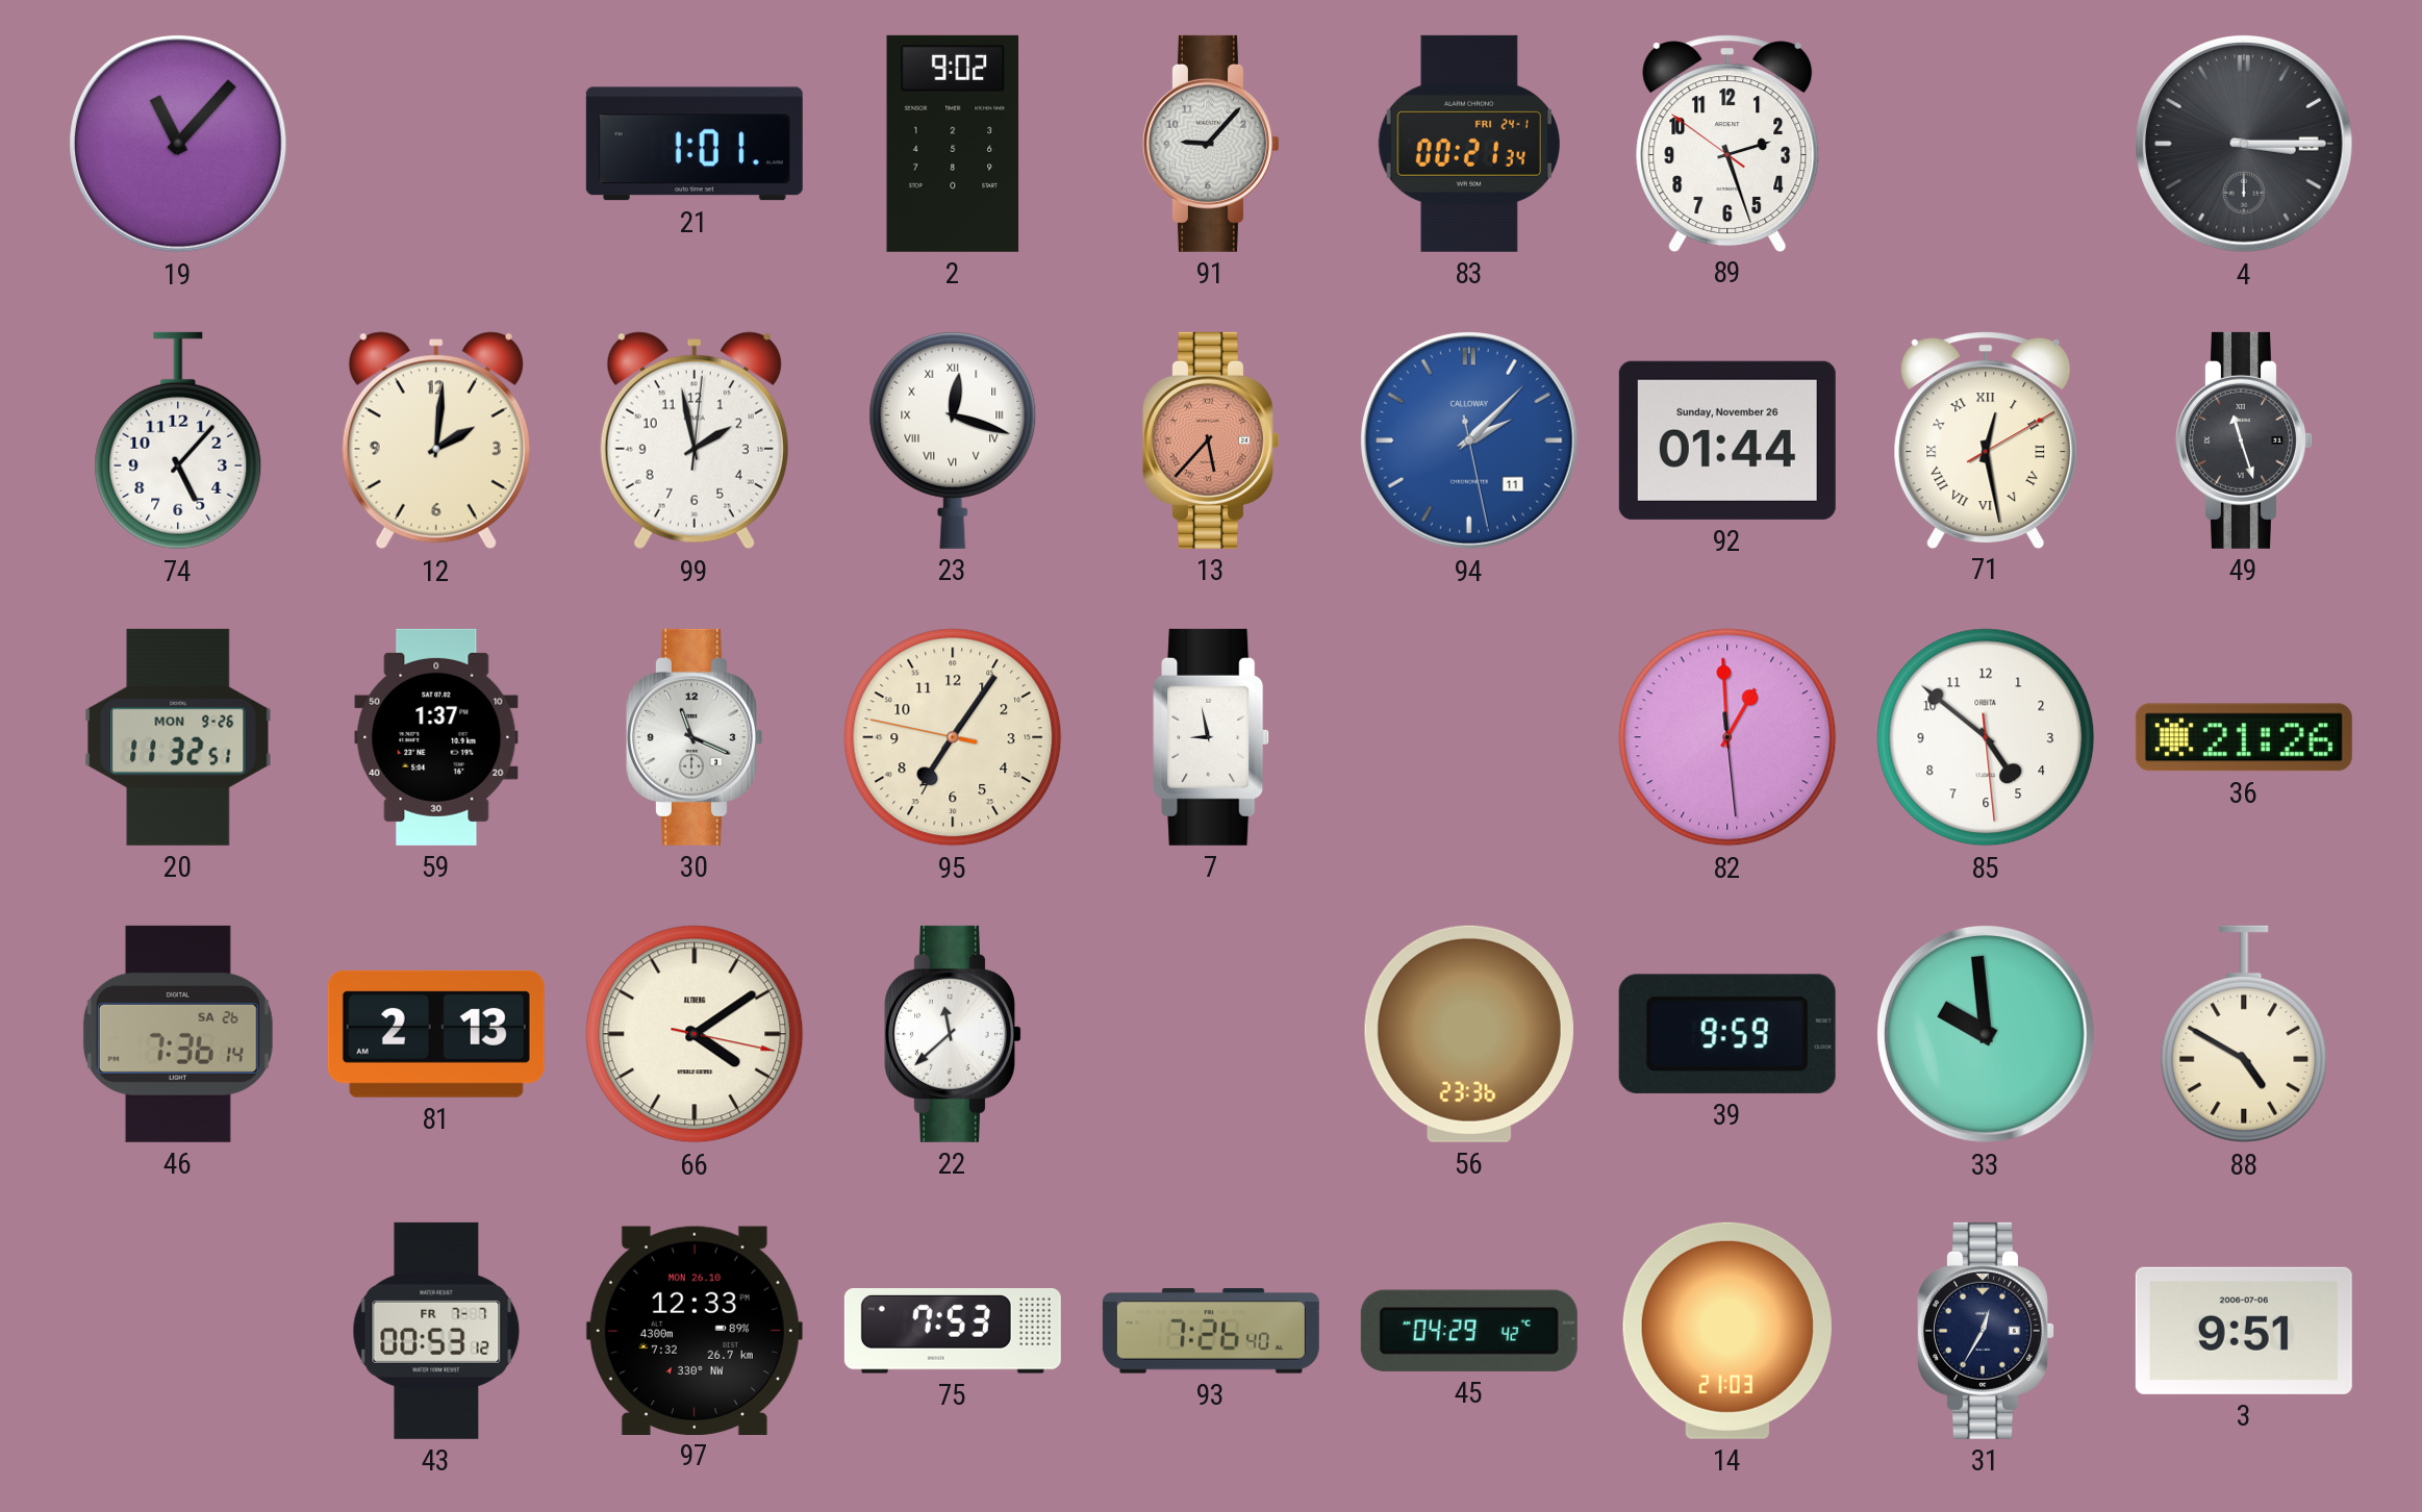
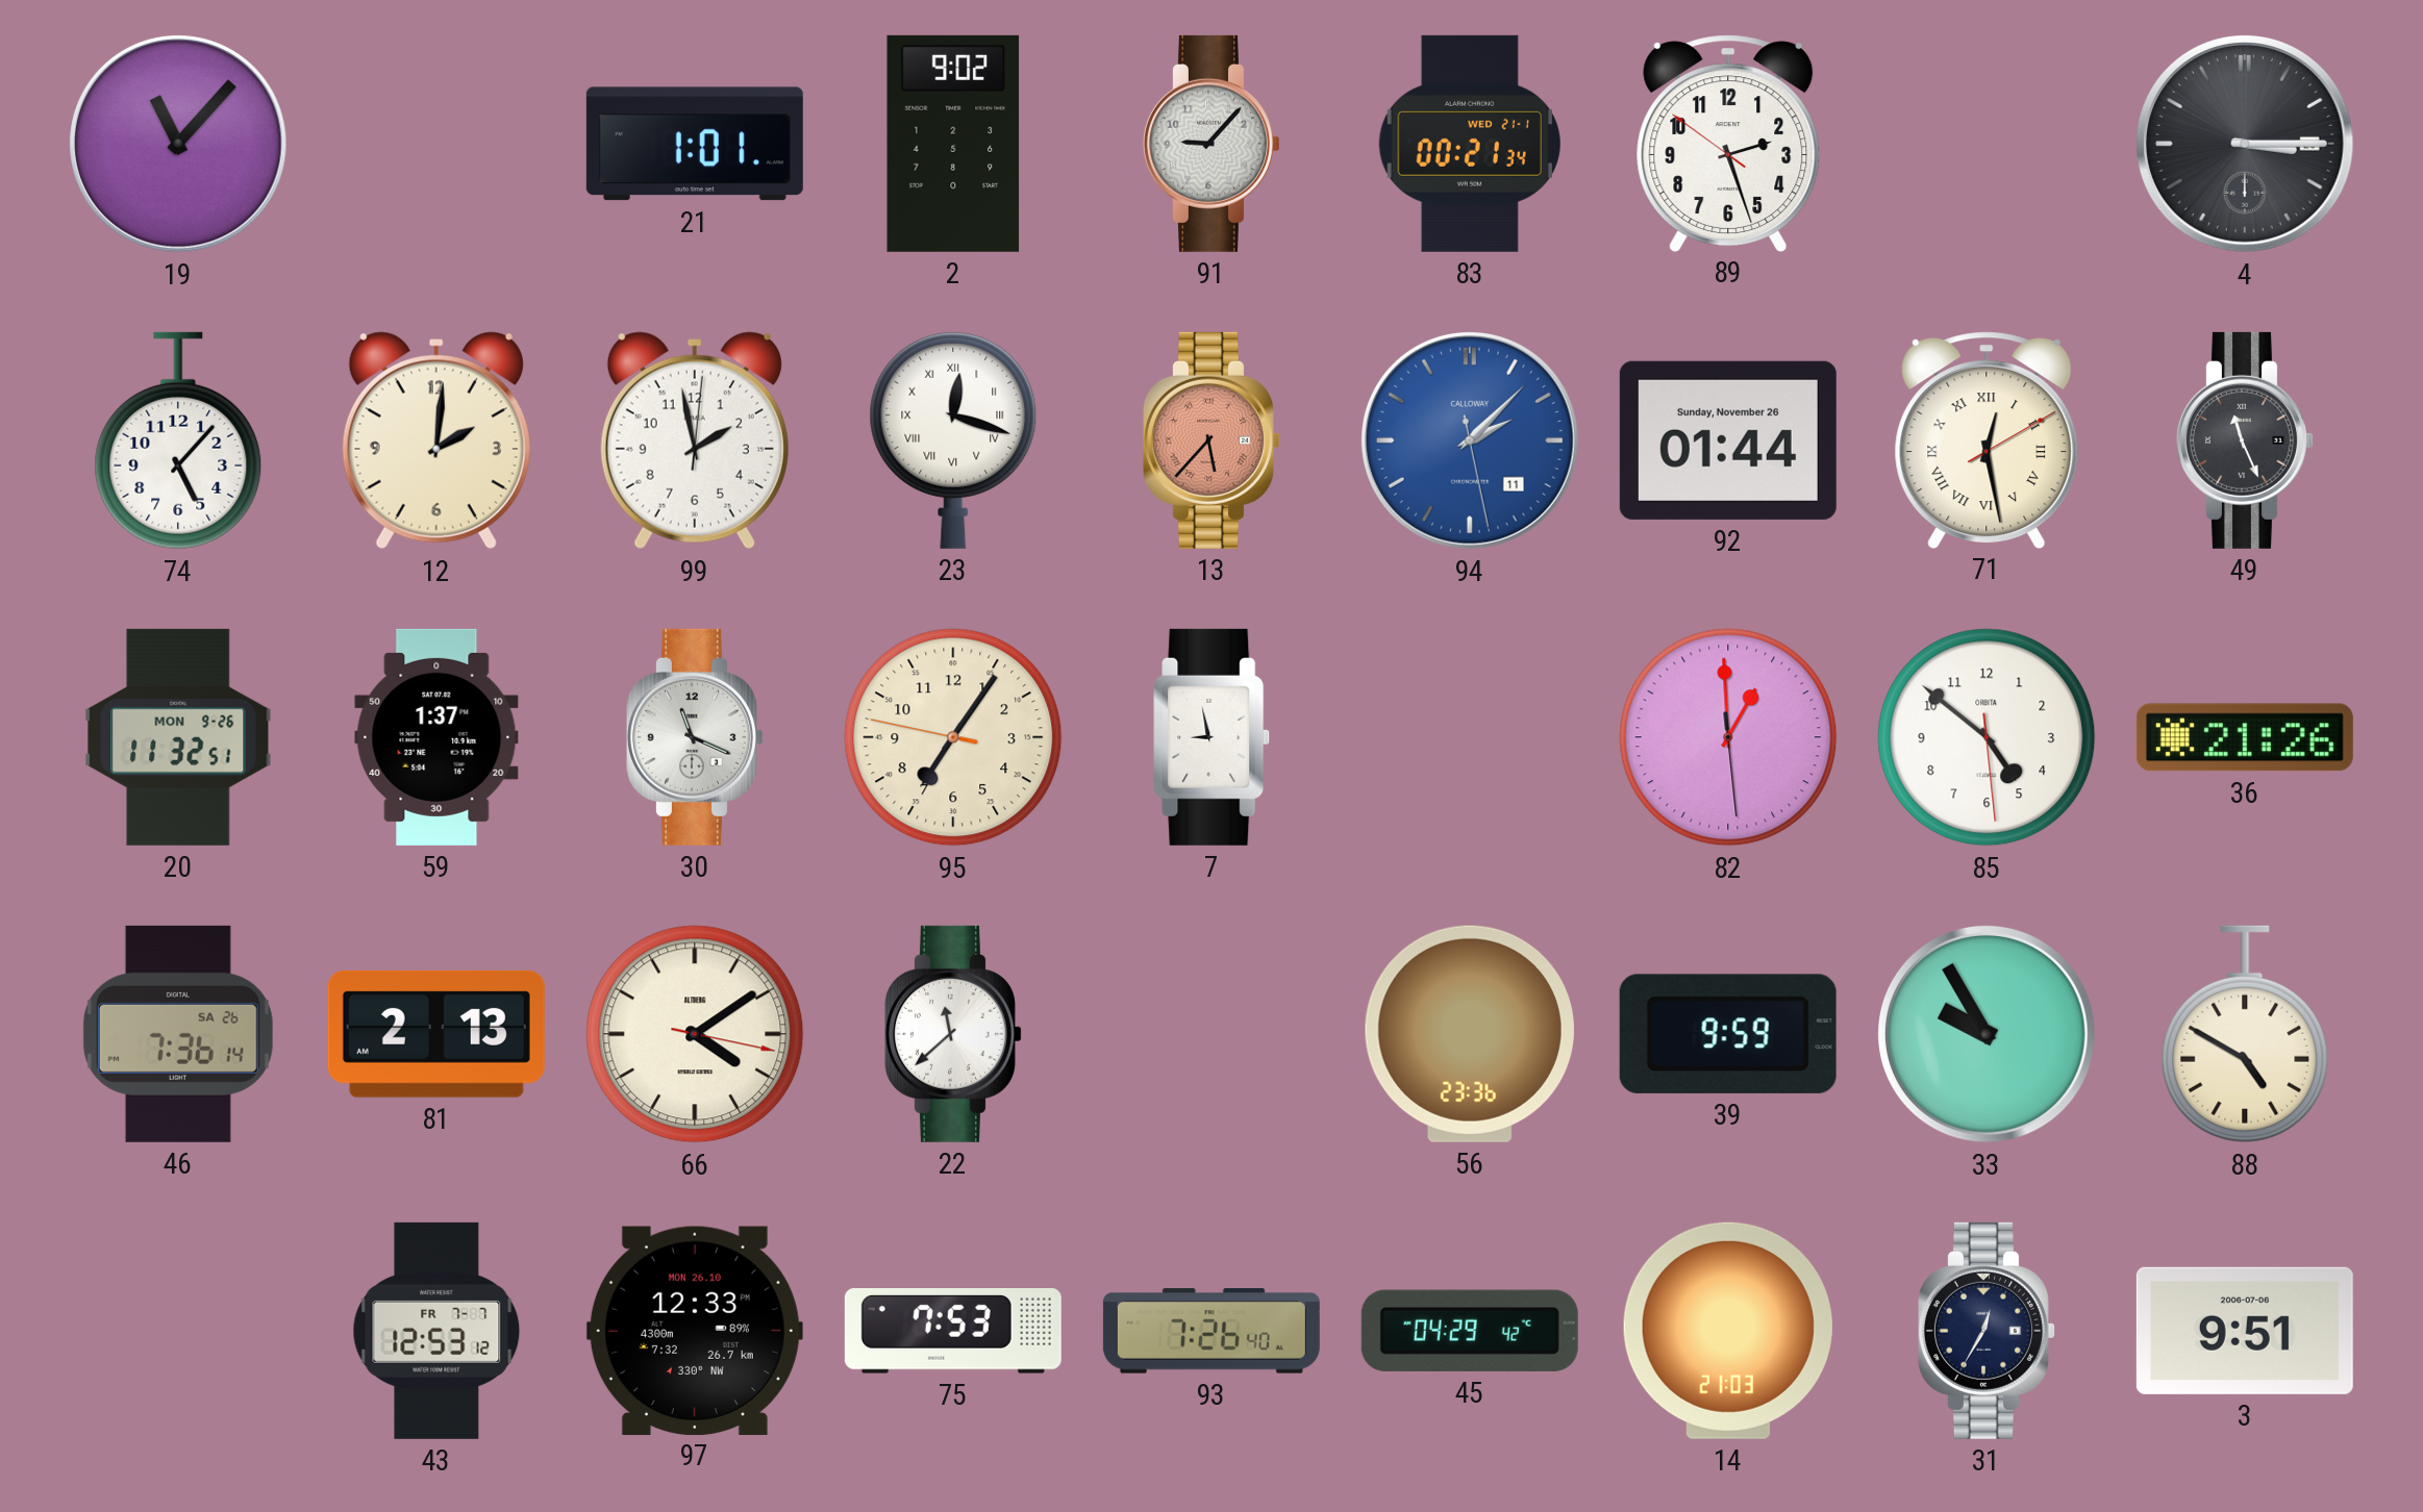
83 date: FRI 24-1 -> WED 21-1
49: 11:27 -> 11:26
33: 9:59 -> 9:55
43: 00:53 -> 12:53
